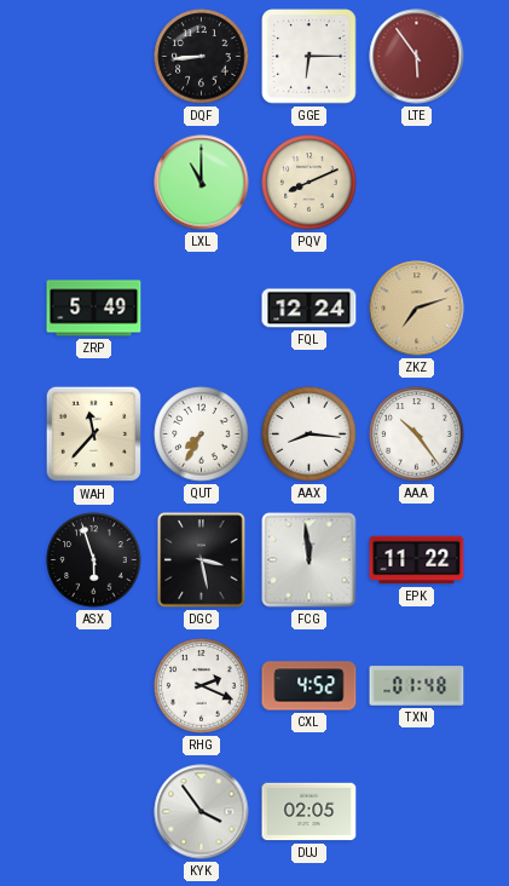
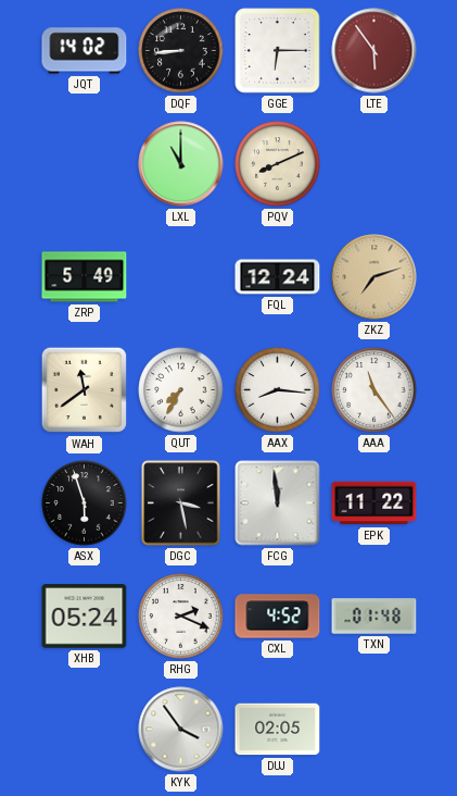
JQT: none -> 14:02
WAH: 11:37 -> 11:39
AAA: 10:24 -> 11:24
XHB: none -> 05:24
